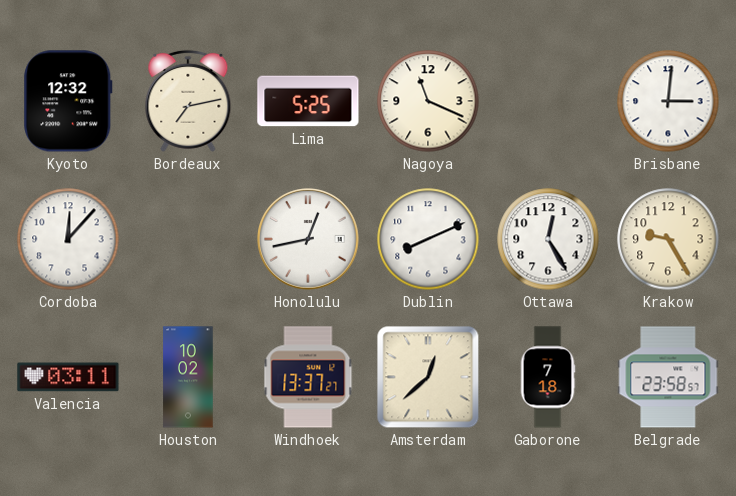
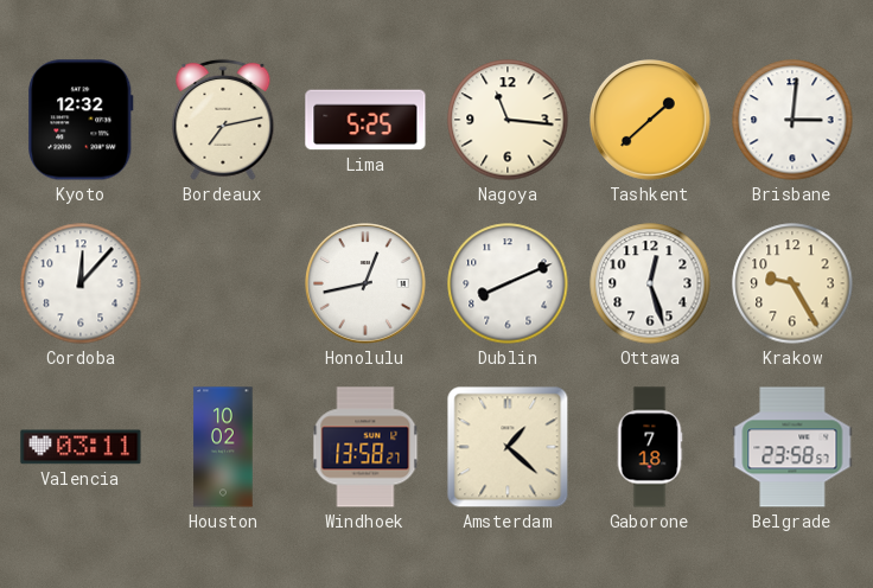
Nagoya: 11:19 -> 11:16
Tashkent: none -> 1:38
Ottawa: 12:25 -> 12:27
Windhoek: 13:37 -> 13:58
Amsterdam: 12:38 -> 1:22
